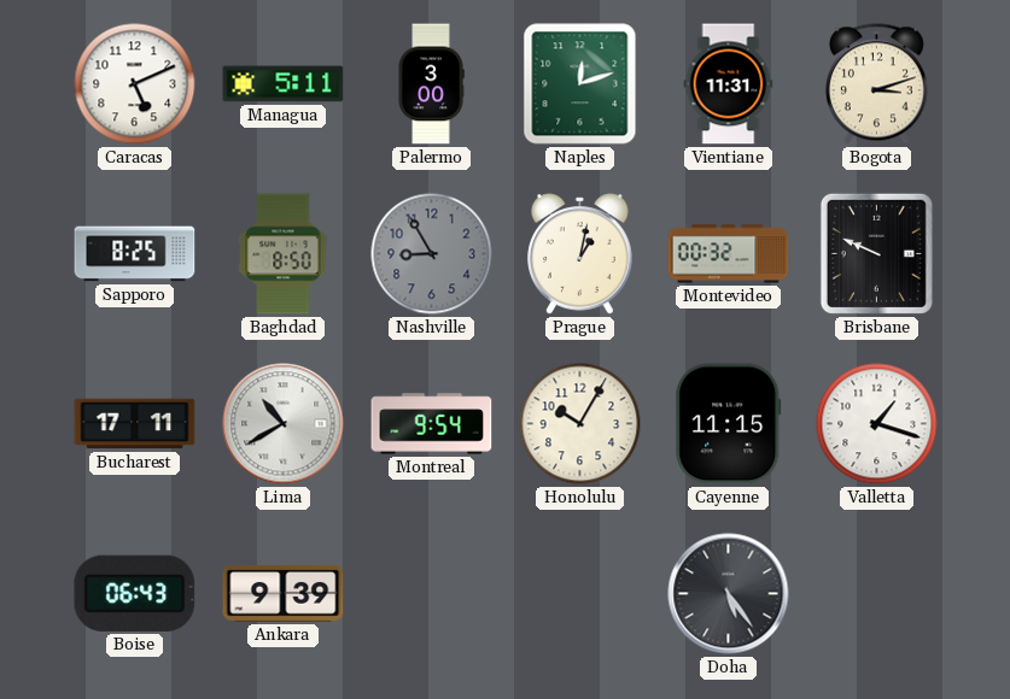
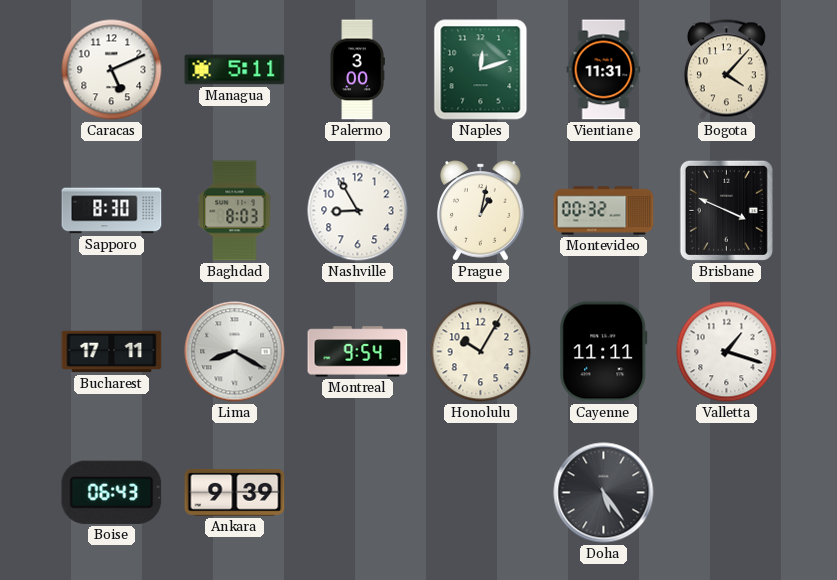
Bogota: 3:12 -> 4:07
Sapporo: 8:25 -> 8:30
Baghdad: 8:50 -> 8:03
Nashville dial: grey -> white
Brisbane: 9:49 -> 3:49
Lima: 10:40 -> 8:20
Cayenne: 11:15 -> 11:11
